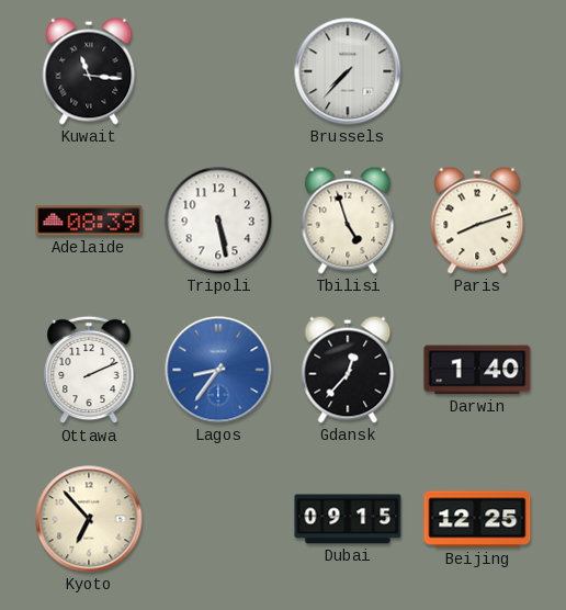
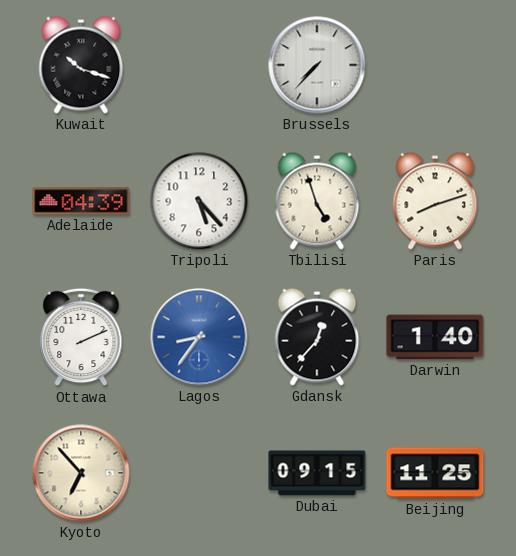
Kuwait: 11:16 -> 10:18
Adelaide: 08:39 -> 04:39
Tripoli: 5:28 -> 5:23
Beijing: 12:25 -> 11:25
